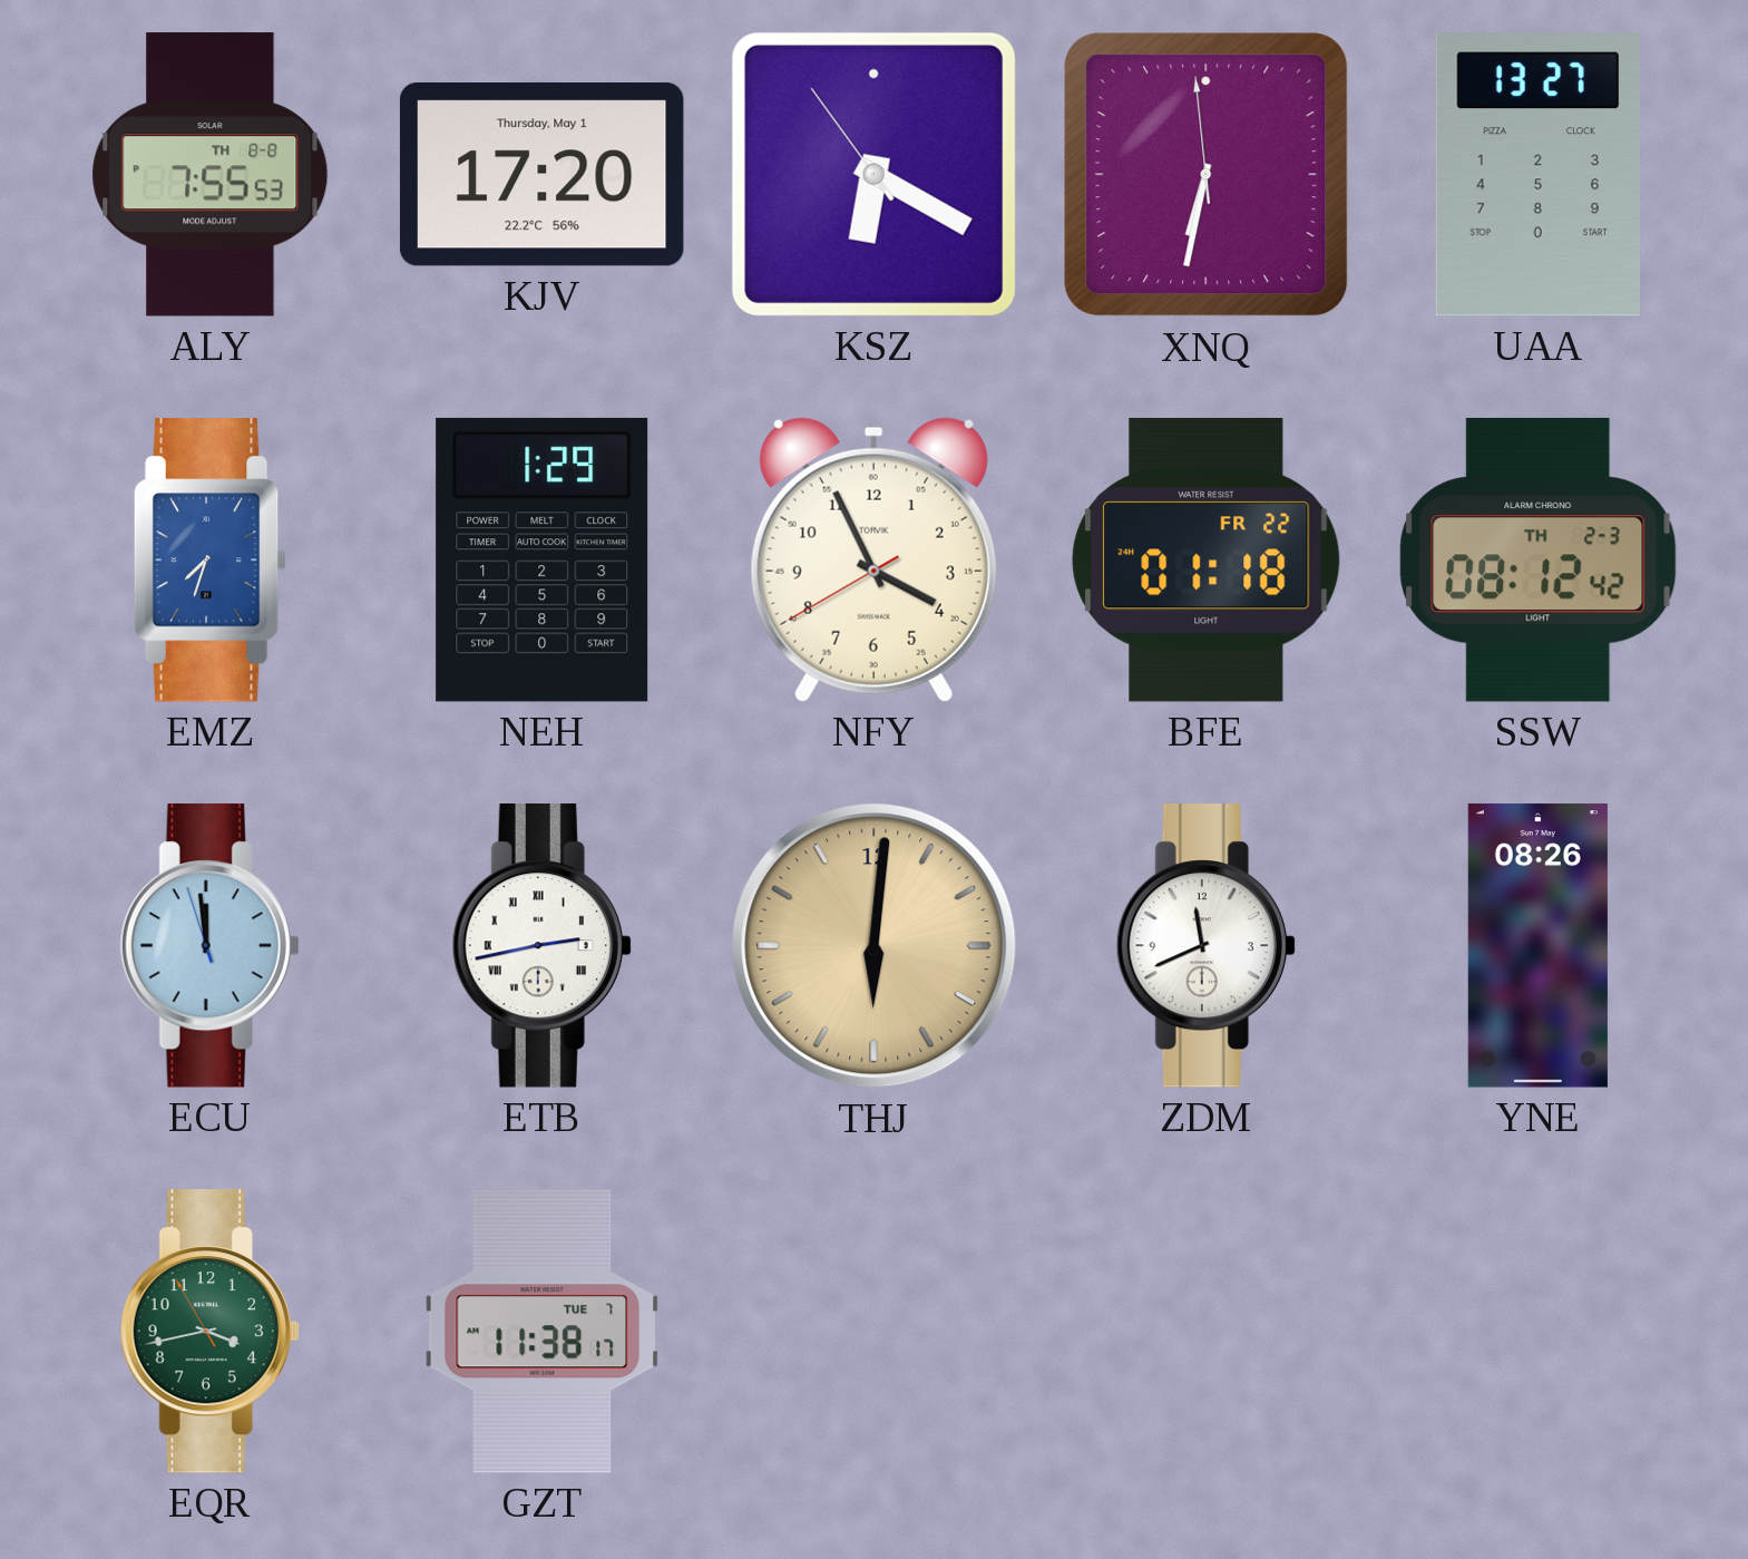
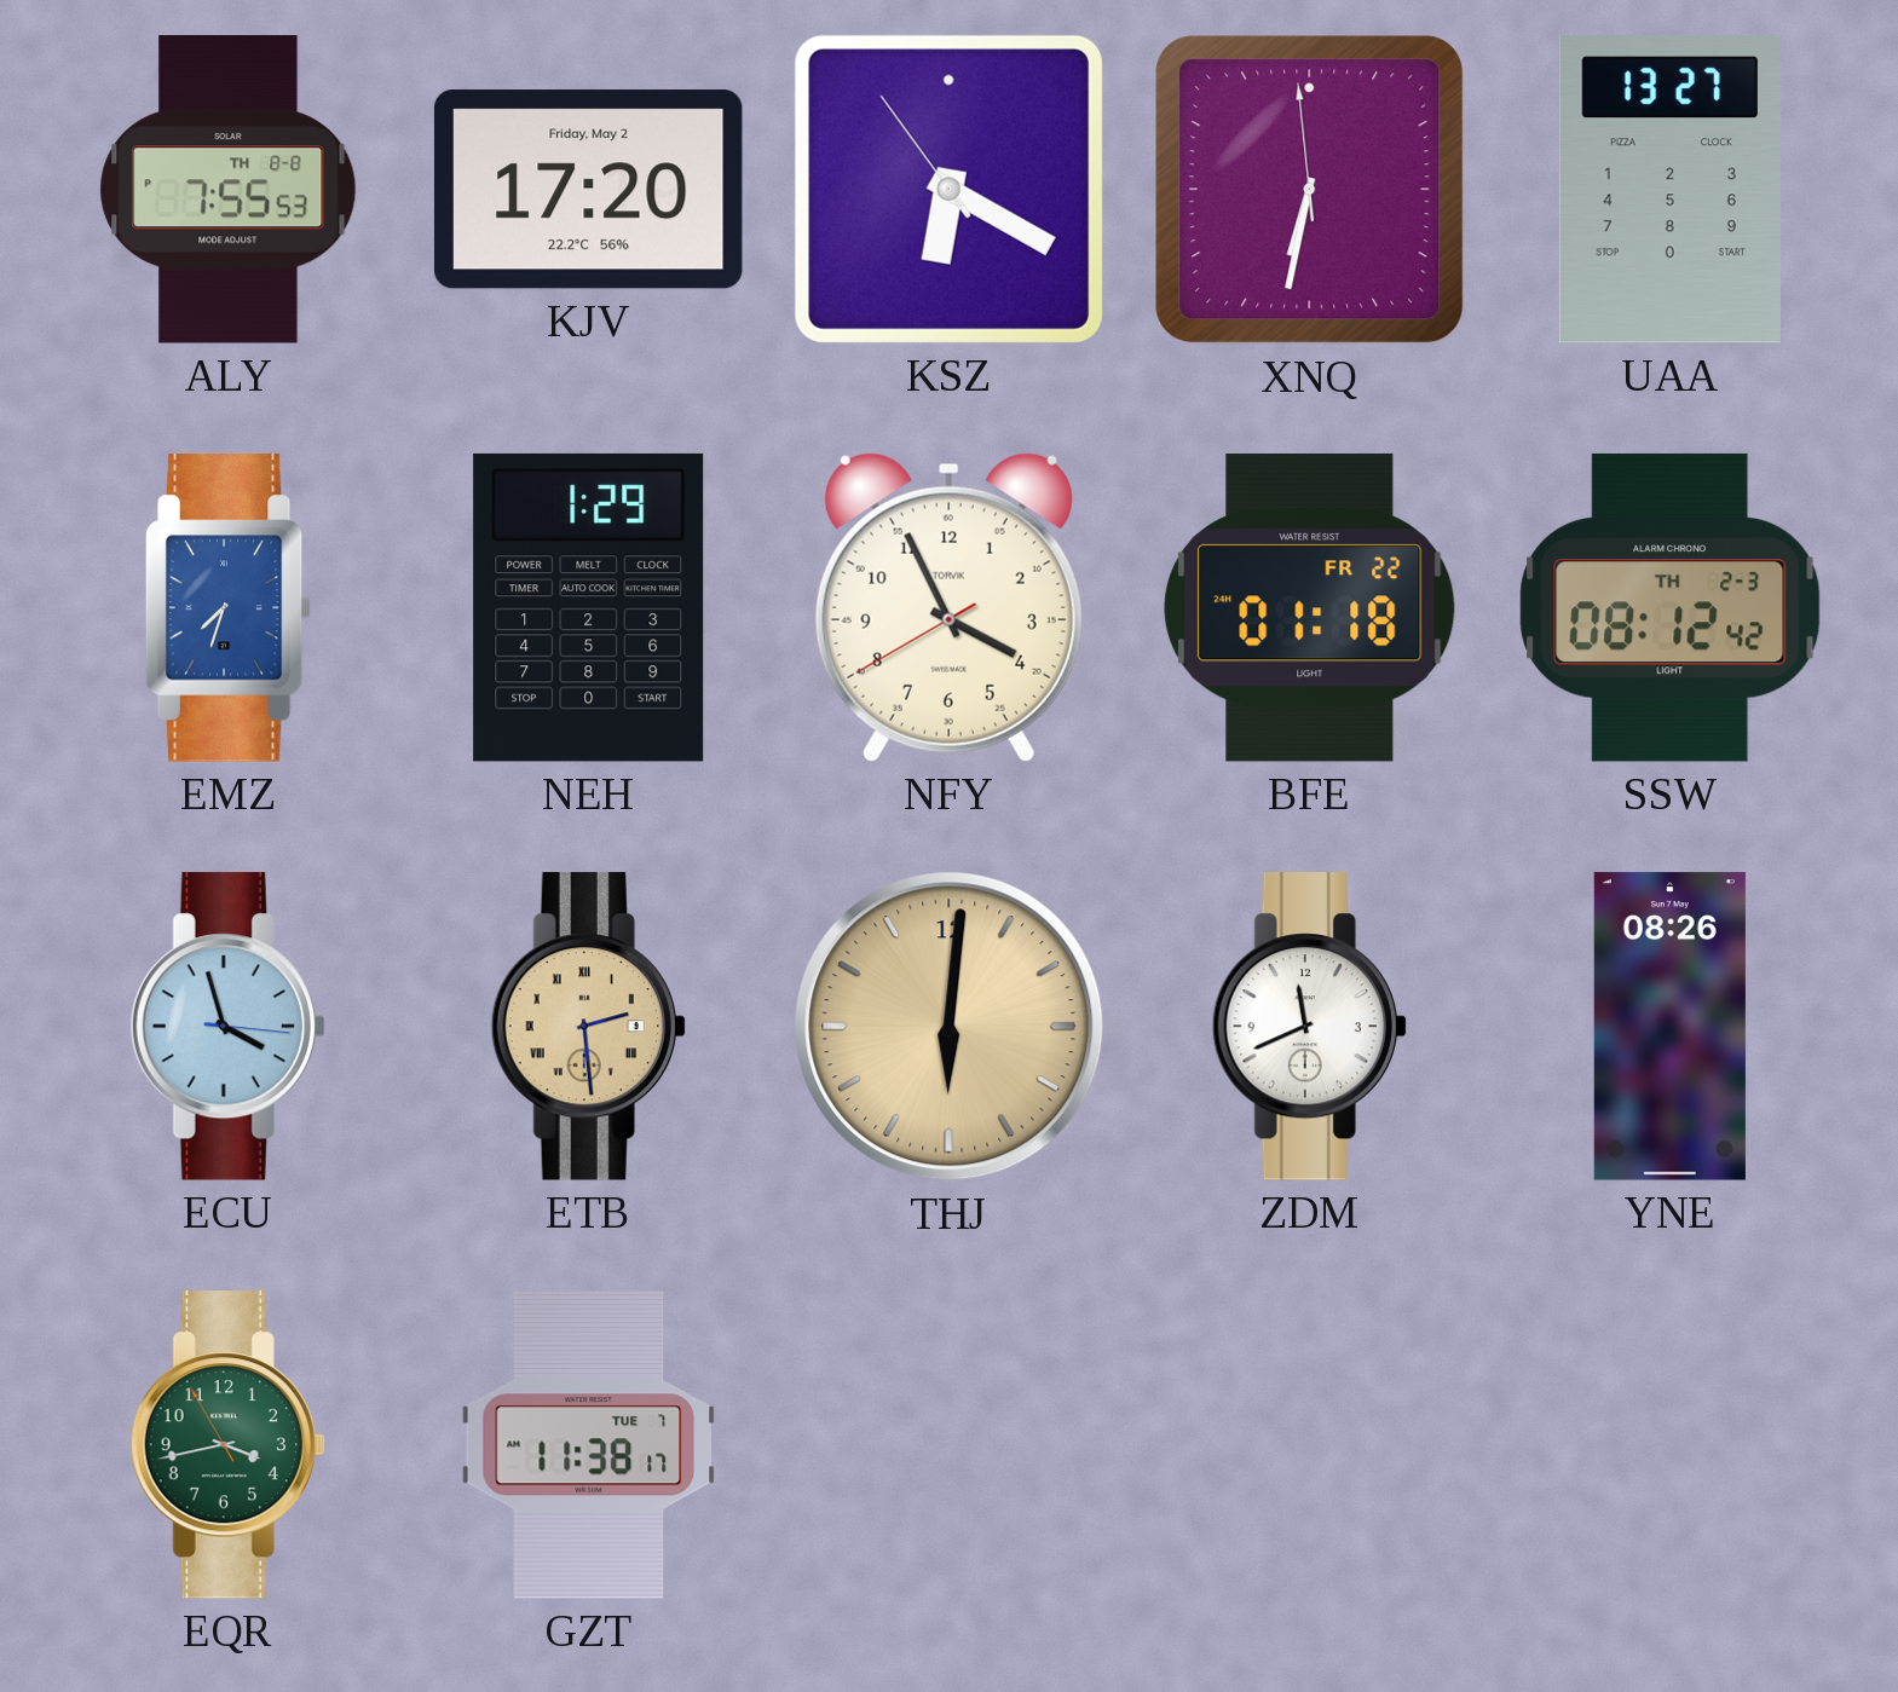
KJV date: Thursday, May 1 -> Friday, May 2
ECU: 11:58 -> 3:57
ETB: 2:43 -> 2:29
ETB dial: white -> champagne
